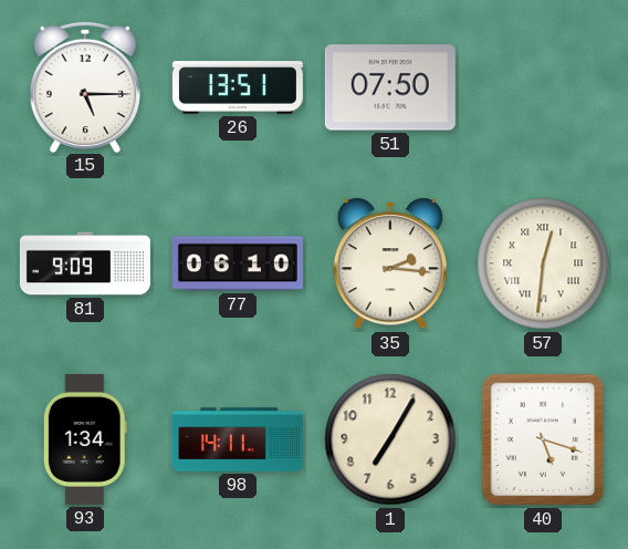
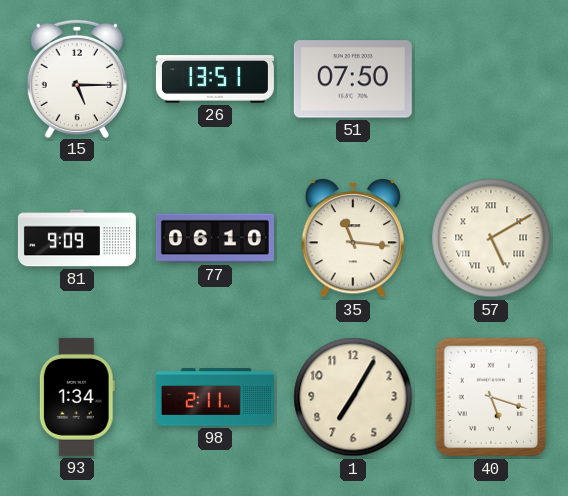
35: 2:16 -> 11:16
57: 12:31 -> 5:10
98: 14:11 -> 2:11
